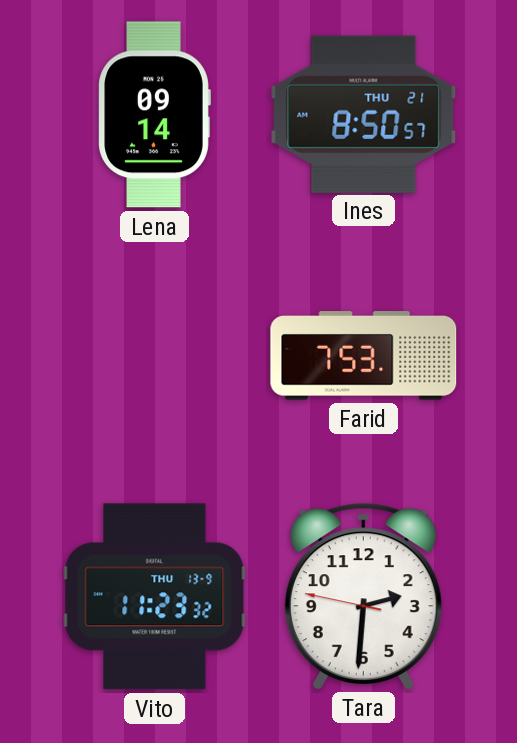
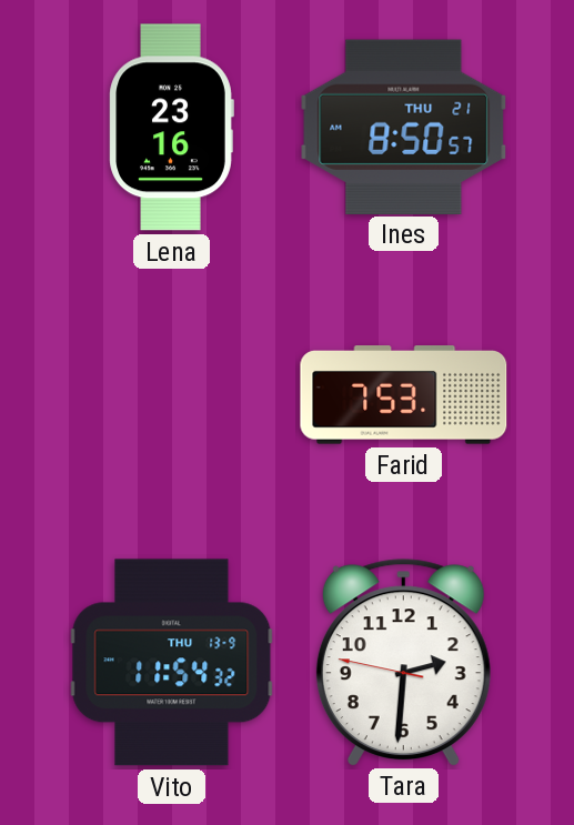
Lena: 09:14 -> 23:16
Vito: 11:23 -> 11:54
